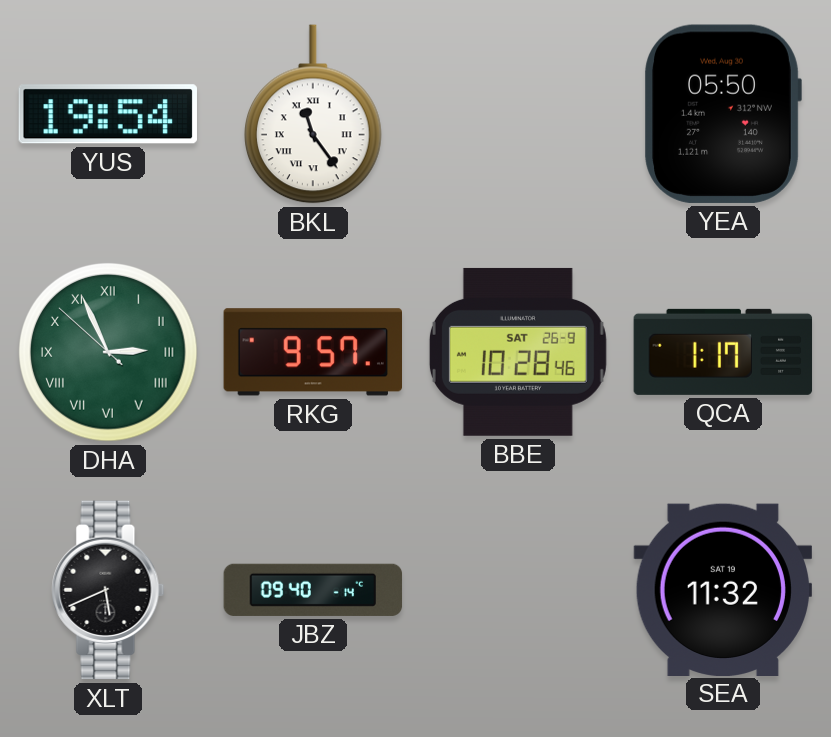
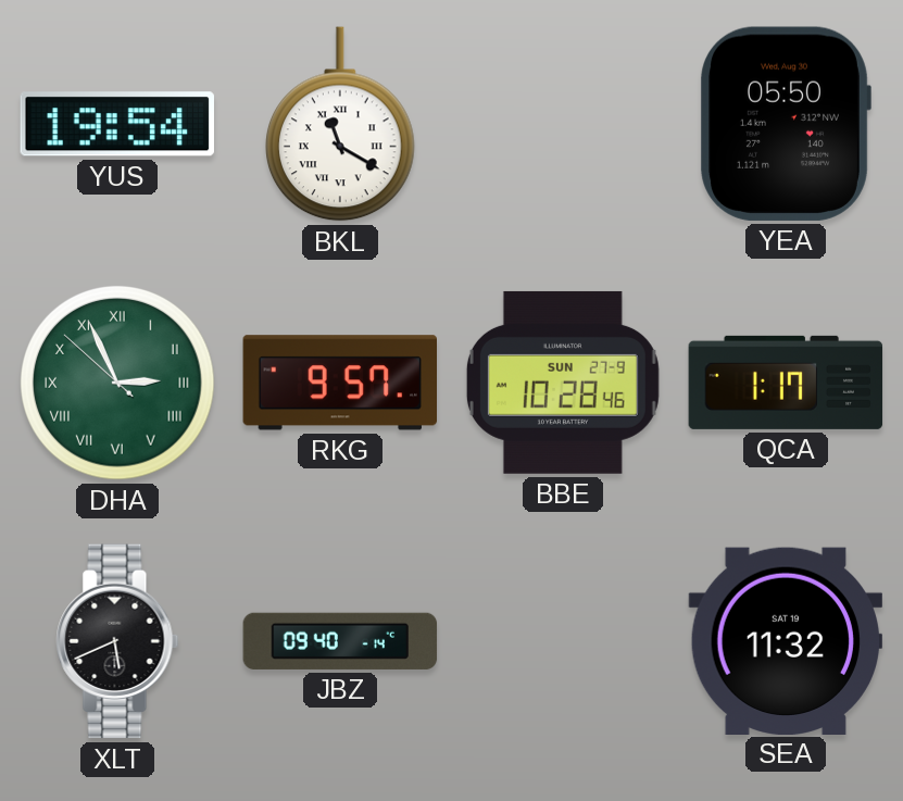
BKL: 11:24 -> 11:20
BBE date: SAT 26-9 -> SUN 27-9
